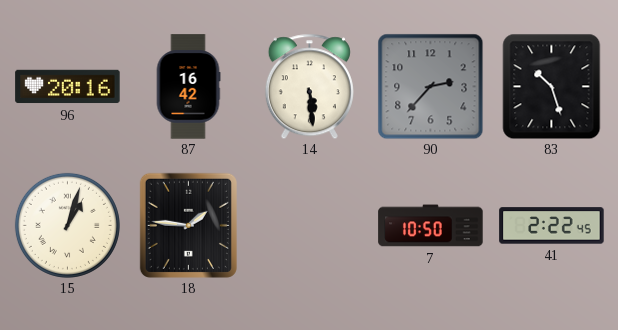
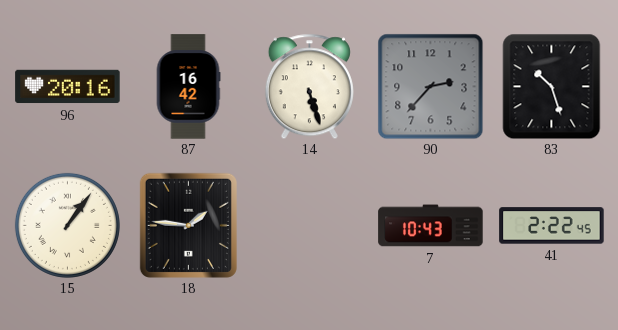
14: 5:29 -> 5:27
15: 1:03 -> 1:06
7: 10:50 -> 10:43
